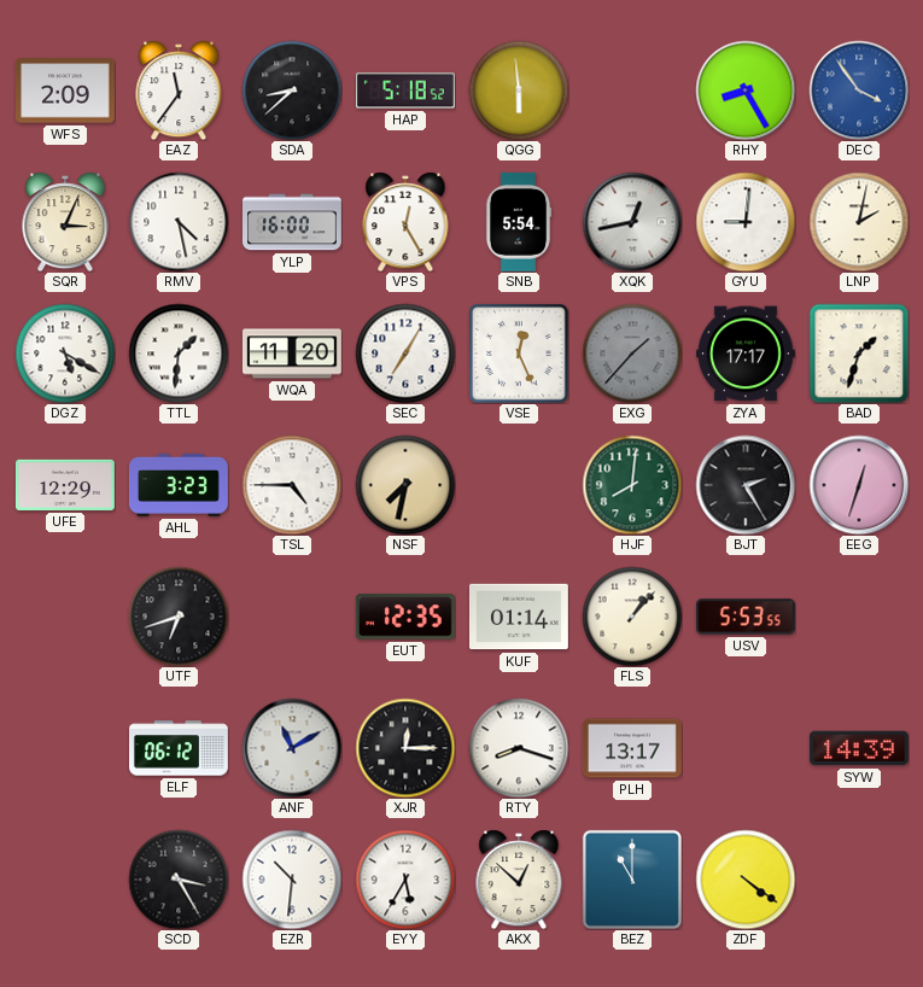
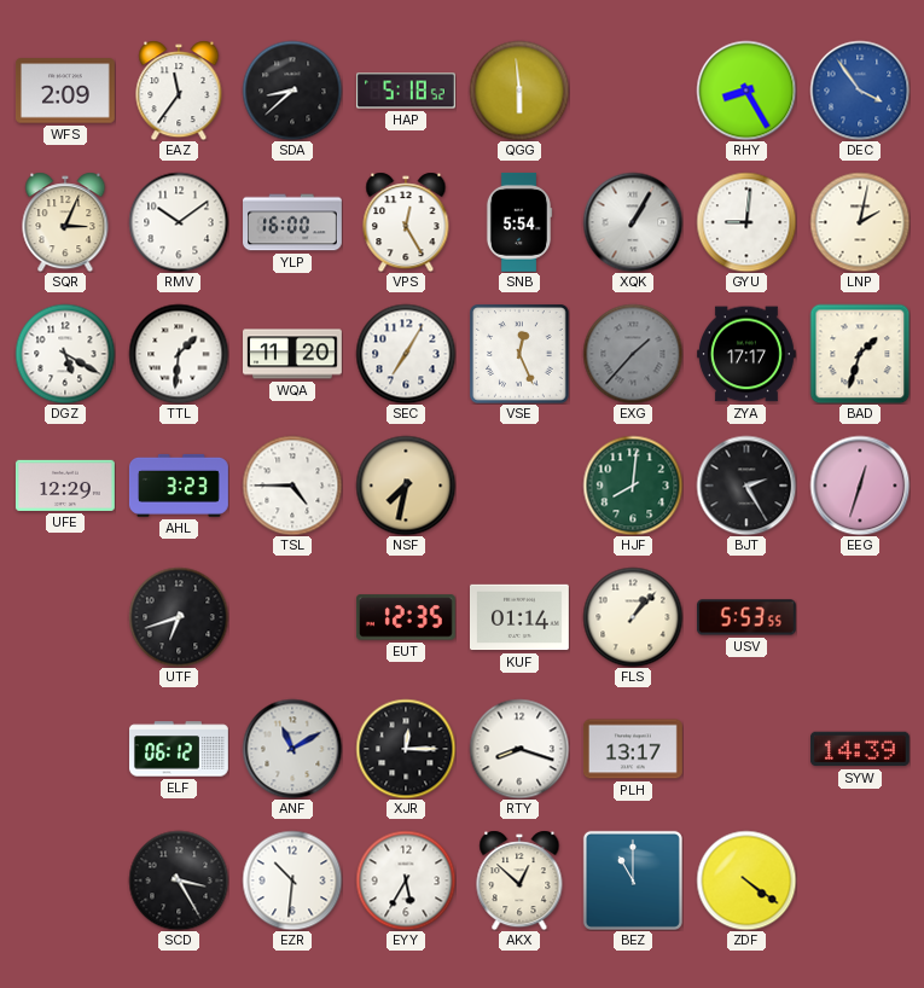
RMV: 4:28 -> 10:09
XQK: 12:43 -> 1:05
